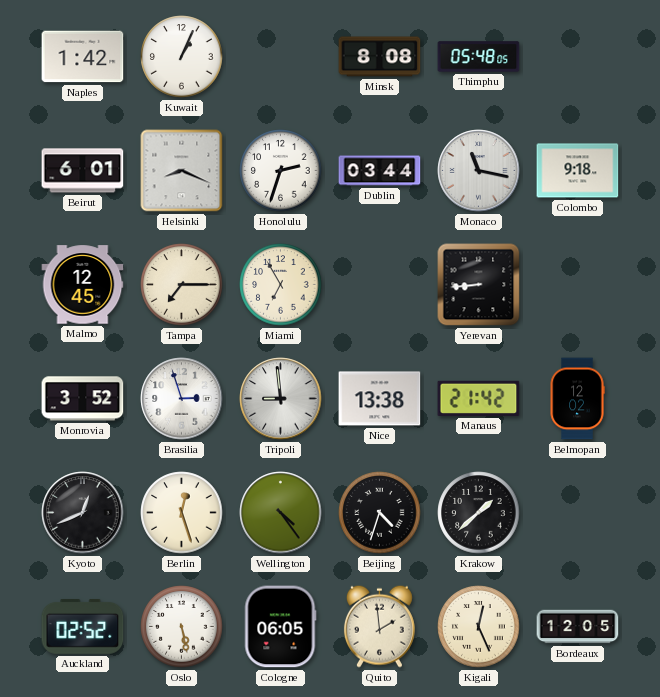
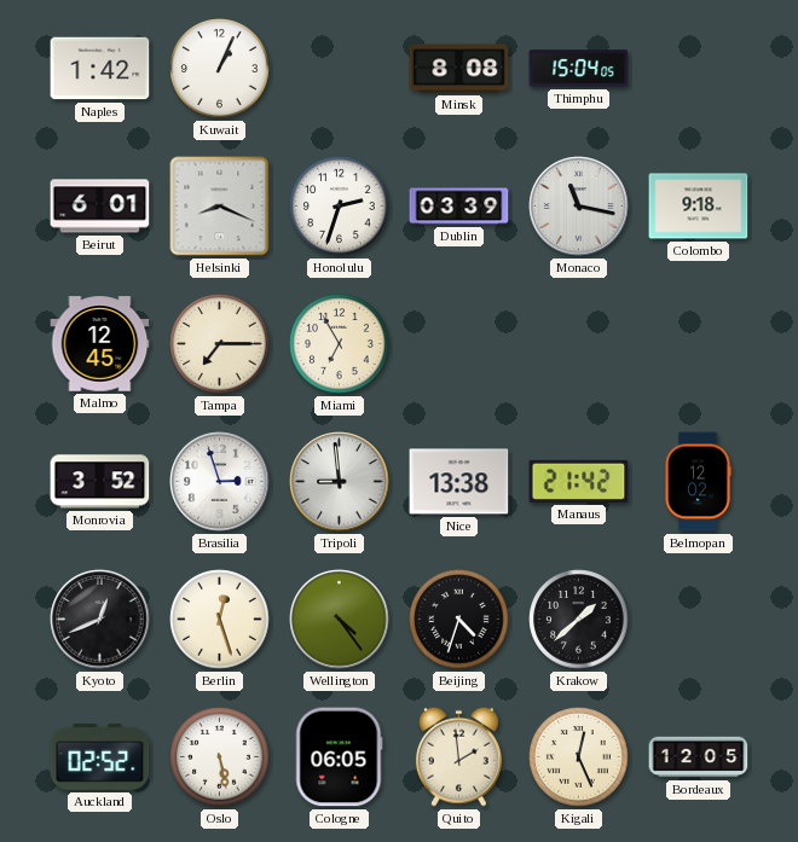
Thimphu: 05:48 -> 15:04
Dublin: 03:44 -> 03:39
Yerevan: 8:44 -> none
